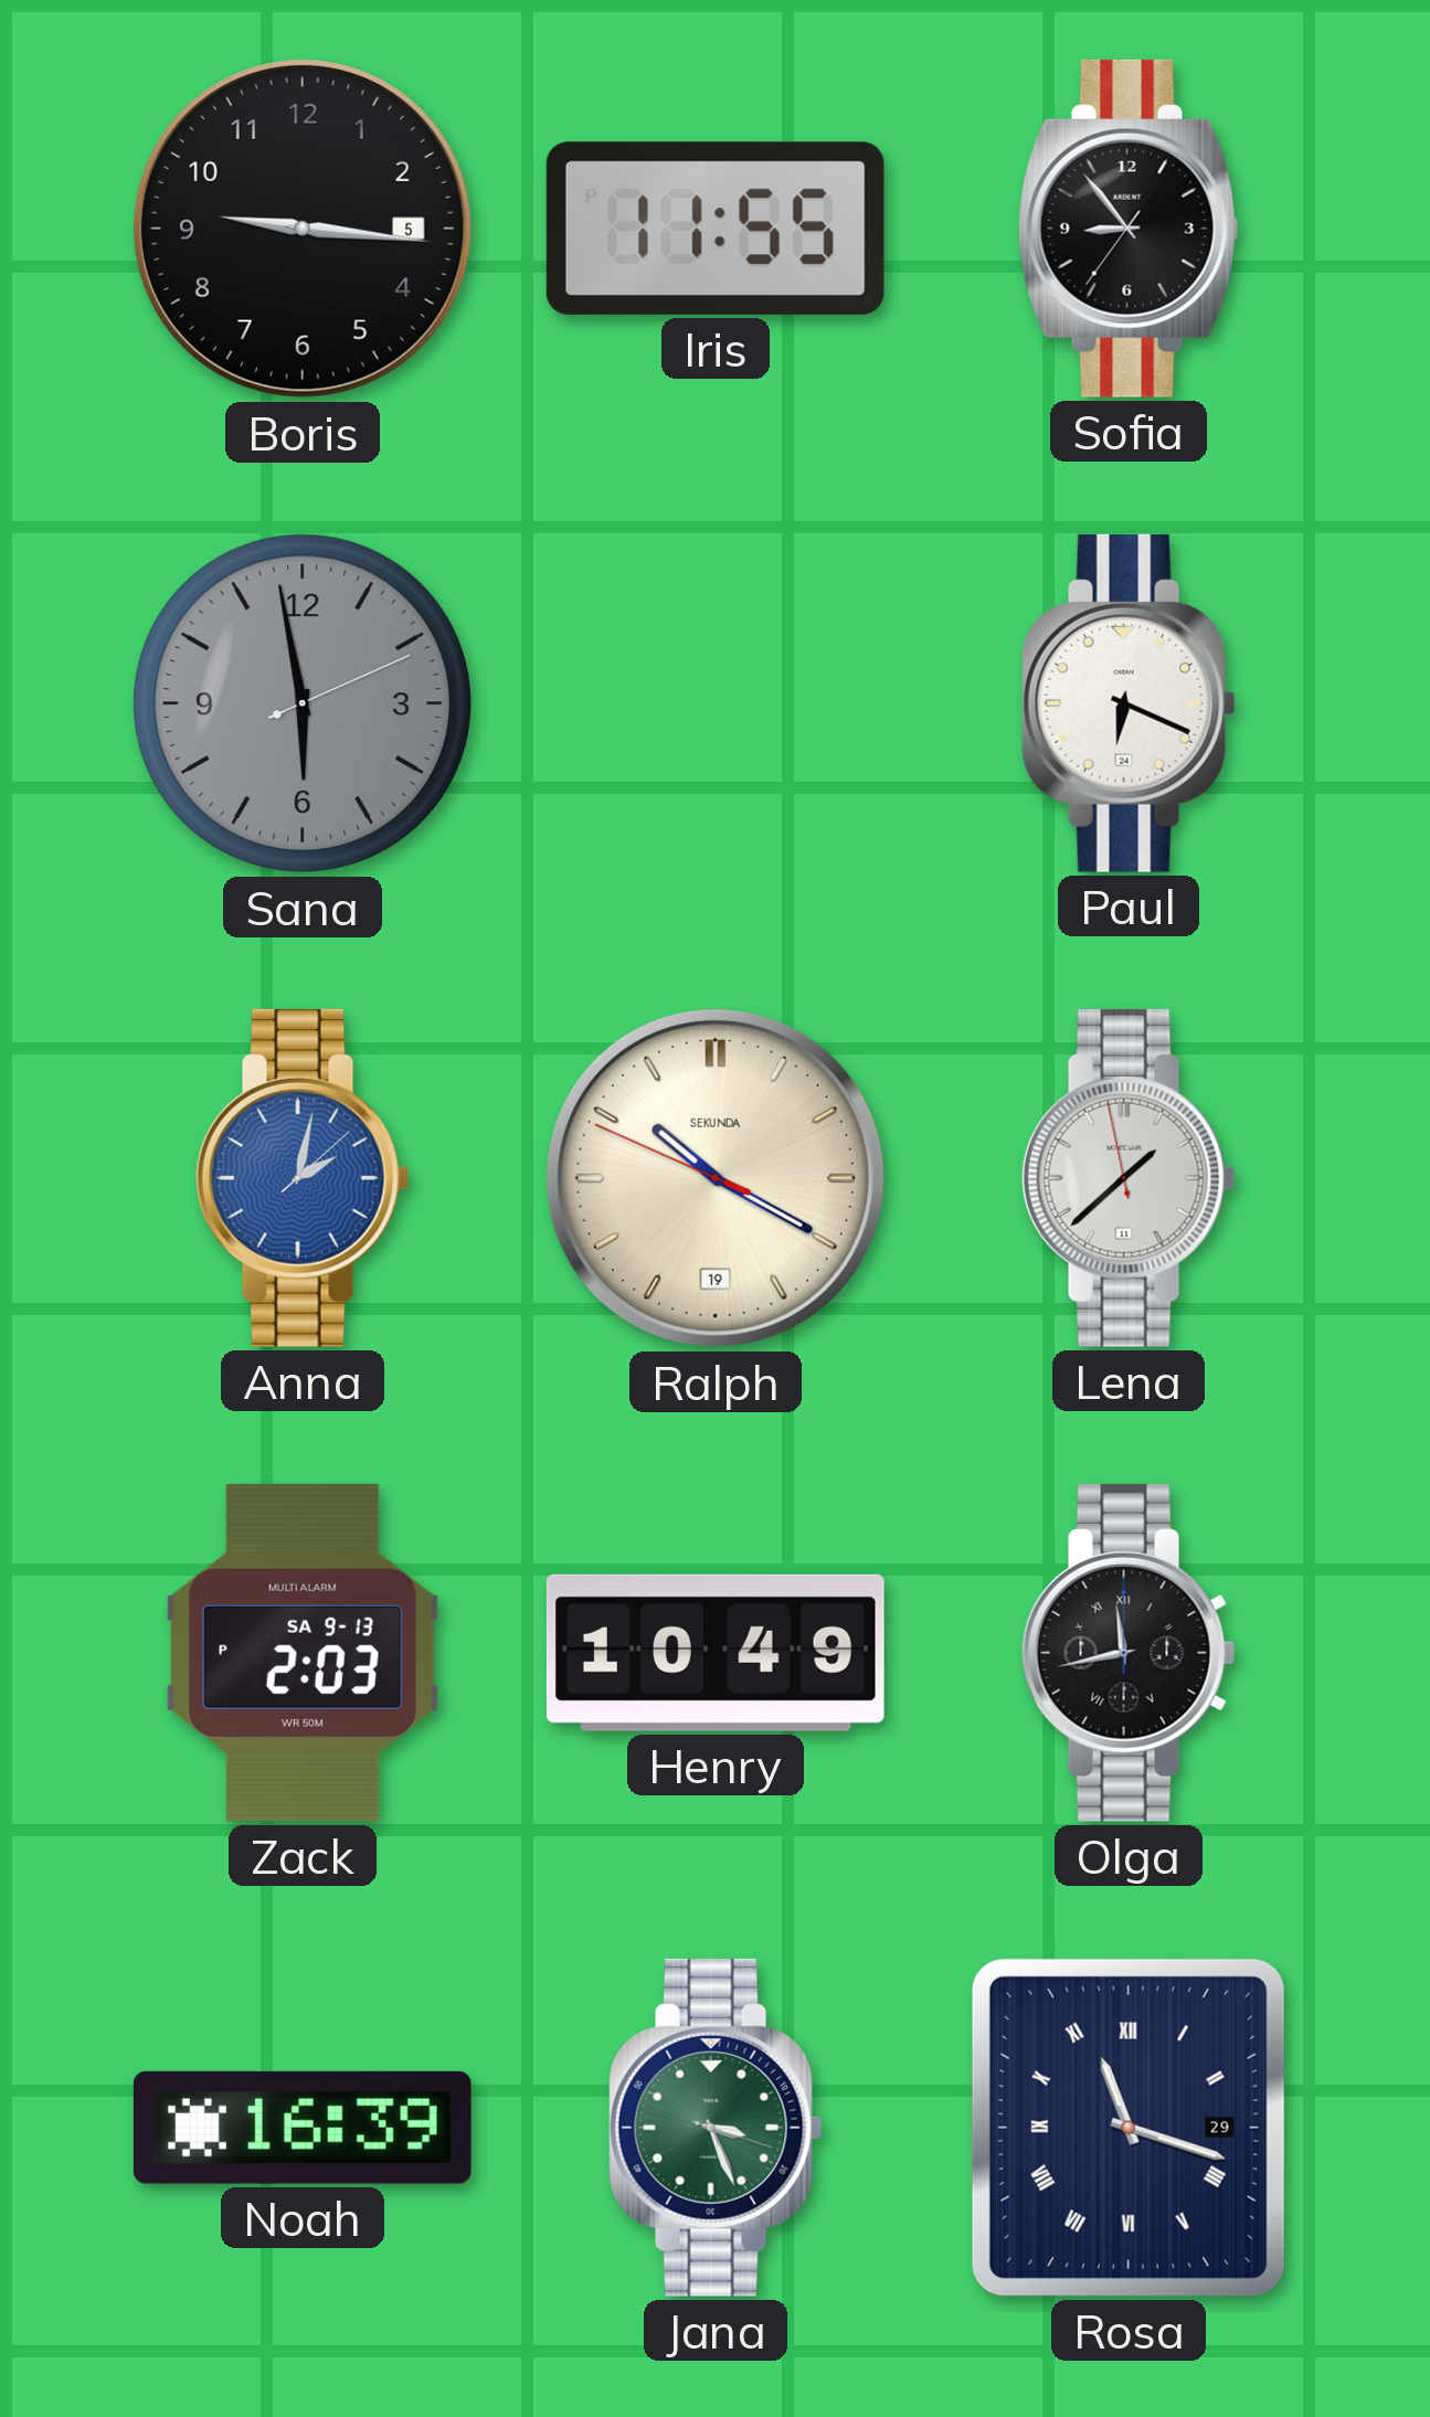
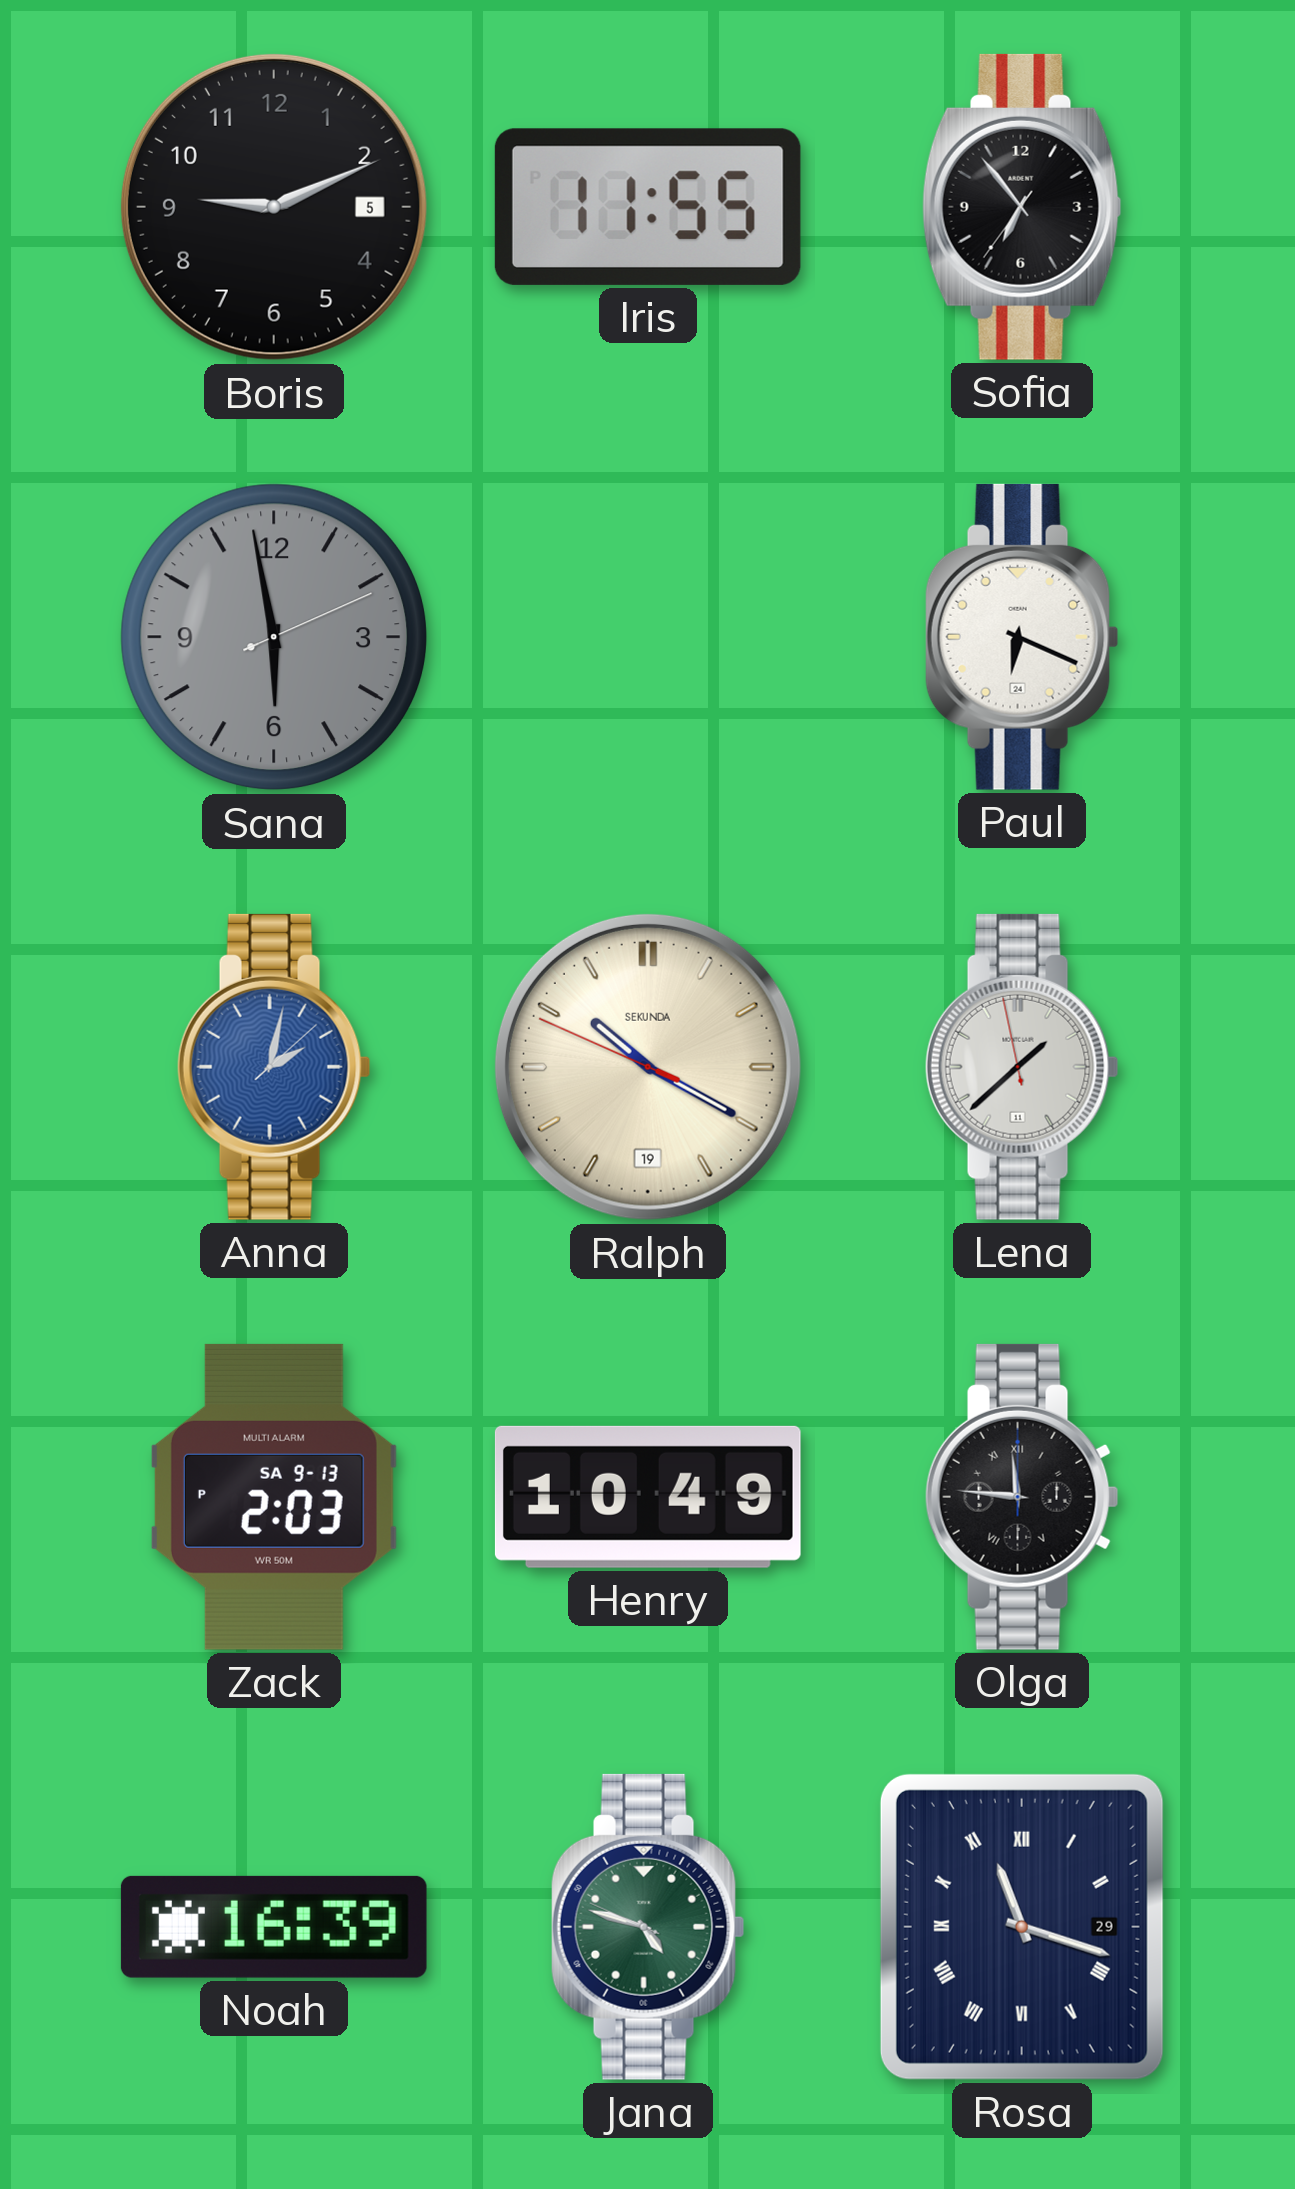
Boris: 9:16 -> 9:11
Sofia: 8:53 -> 6:53
Olga: 11:43 -> 11:46
Jana: 3:26 -> 4:47
